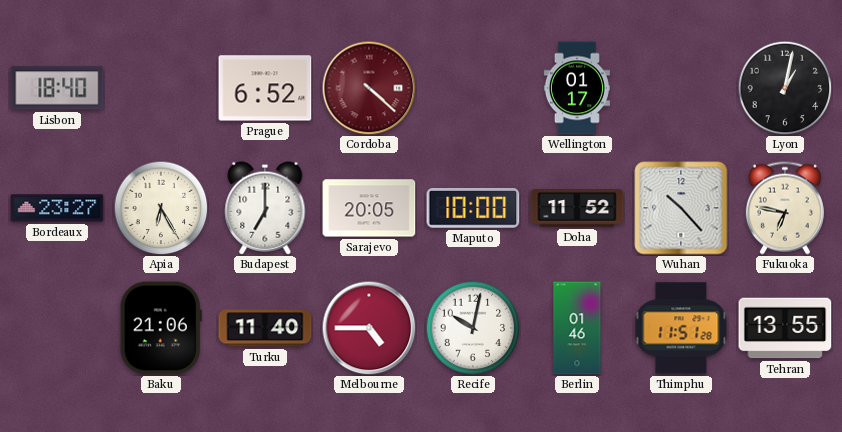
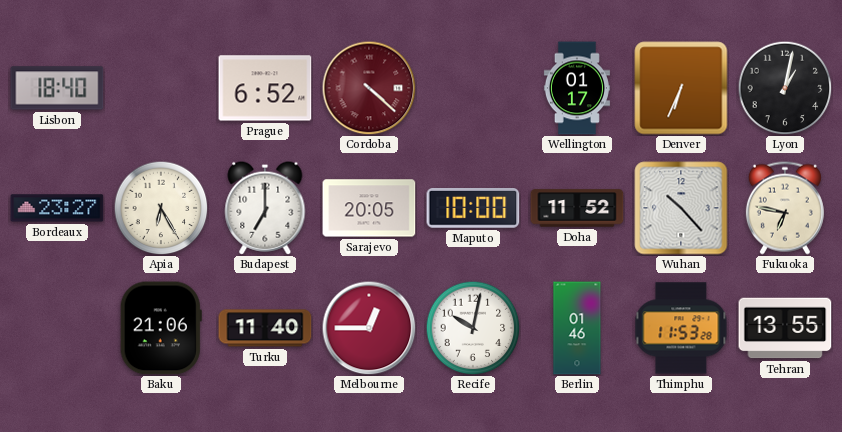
Denver: none -> 6:34
Melbourne: 4:45 -> 12:45
Thimphu: 11:51 -> 11:53
